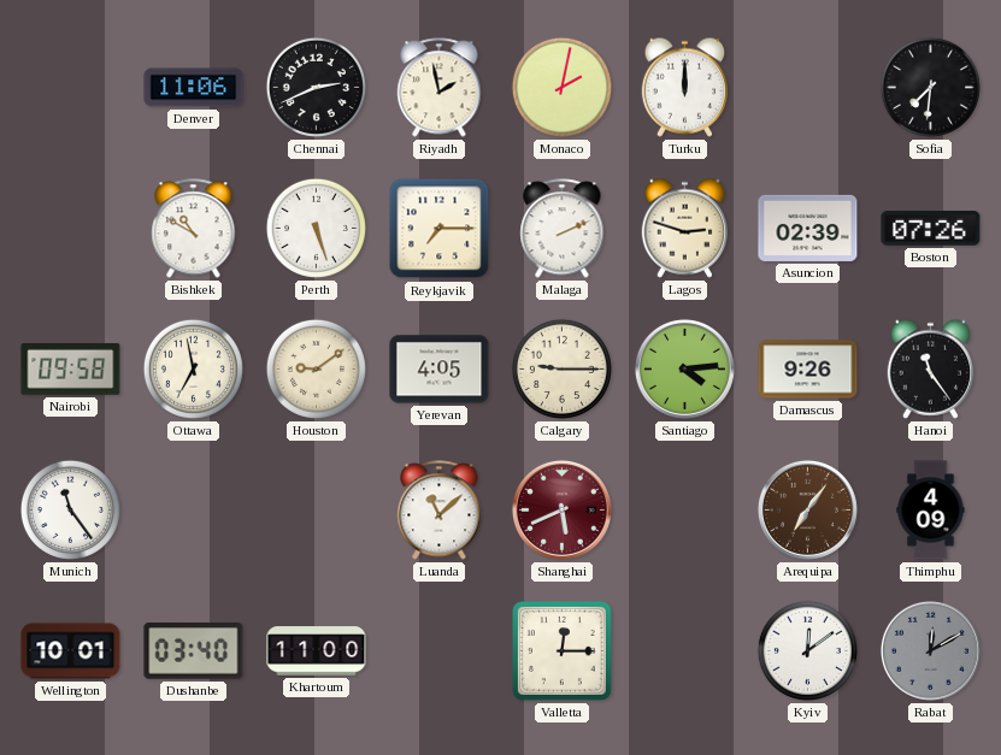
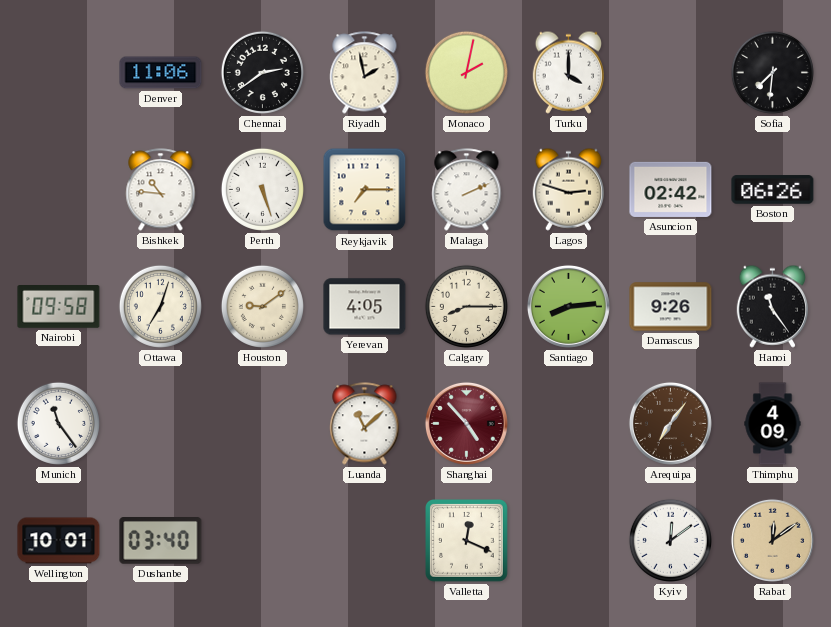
Chennai: 2:41 -> 2:39
Turku: 12:00 -> 4:00
Bishkek: 10:50 -> 10:46
Asuncion: 02:39 -> 02:42
Boston: 07:26 -> 06:26
Ottawa: 6:58 -> 7:03
Calgary: 9:15 -> 8:15
Santiago: 4:14 -> 8:14
Shanghai: 5:41 -> 4:53
Khartoum: 11:00 -> none
Valletta: 12:15 -> 12:19
Rabat: 12:10 -> 12:09
Rabat dial: grey -> champagne
